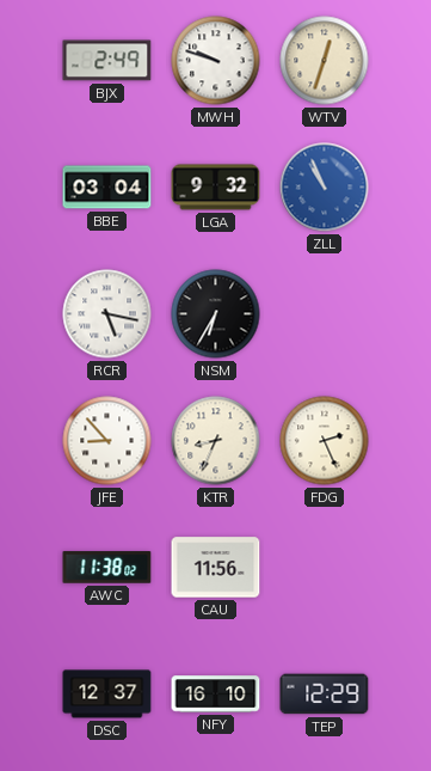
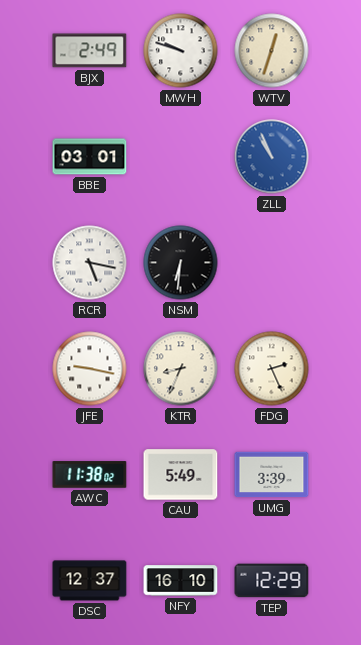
BBE: 03:04 -> 03:01
LGA: 9:32 -> none
NSM: 6:35 -> 6:31
JFE: 8:53 -> 9:17
CAU: 11:56 -> 5:49
UMG: none -> 3:39
